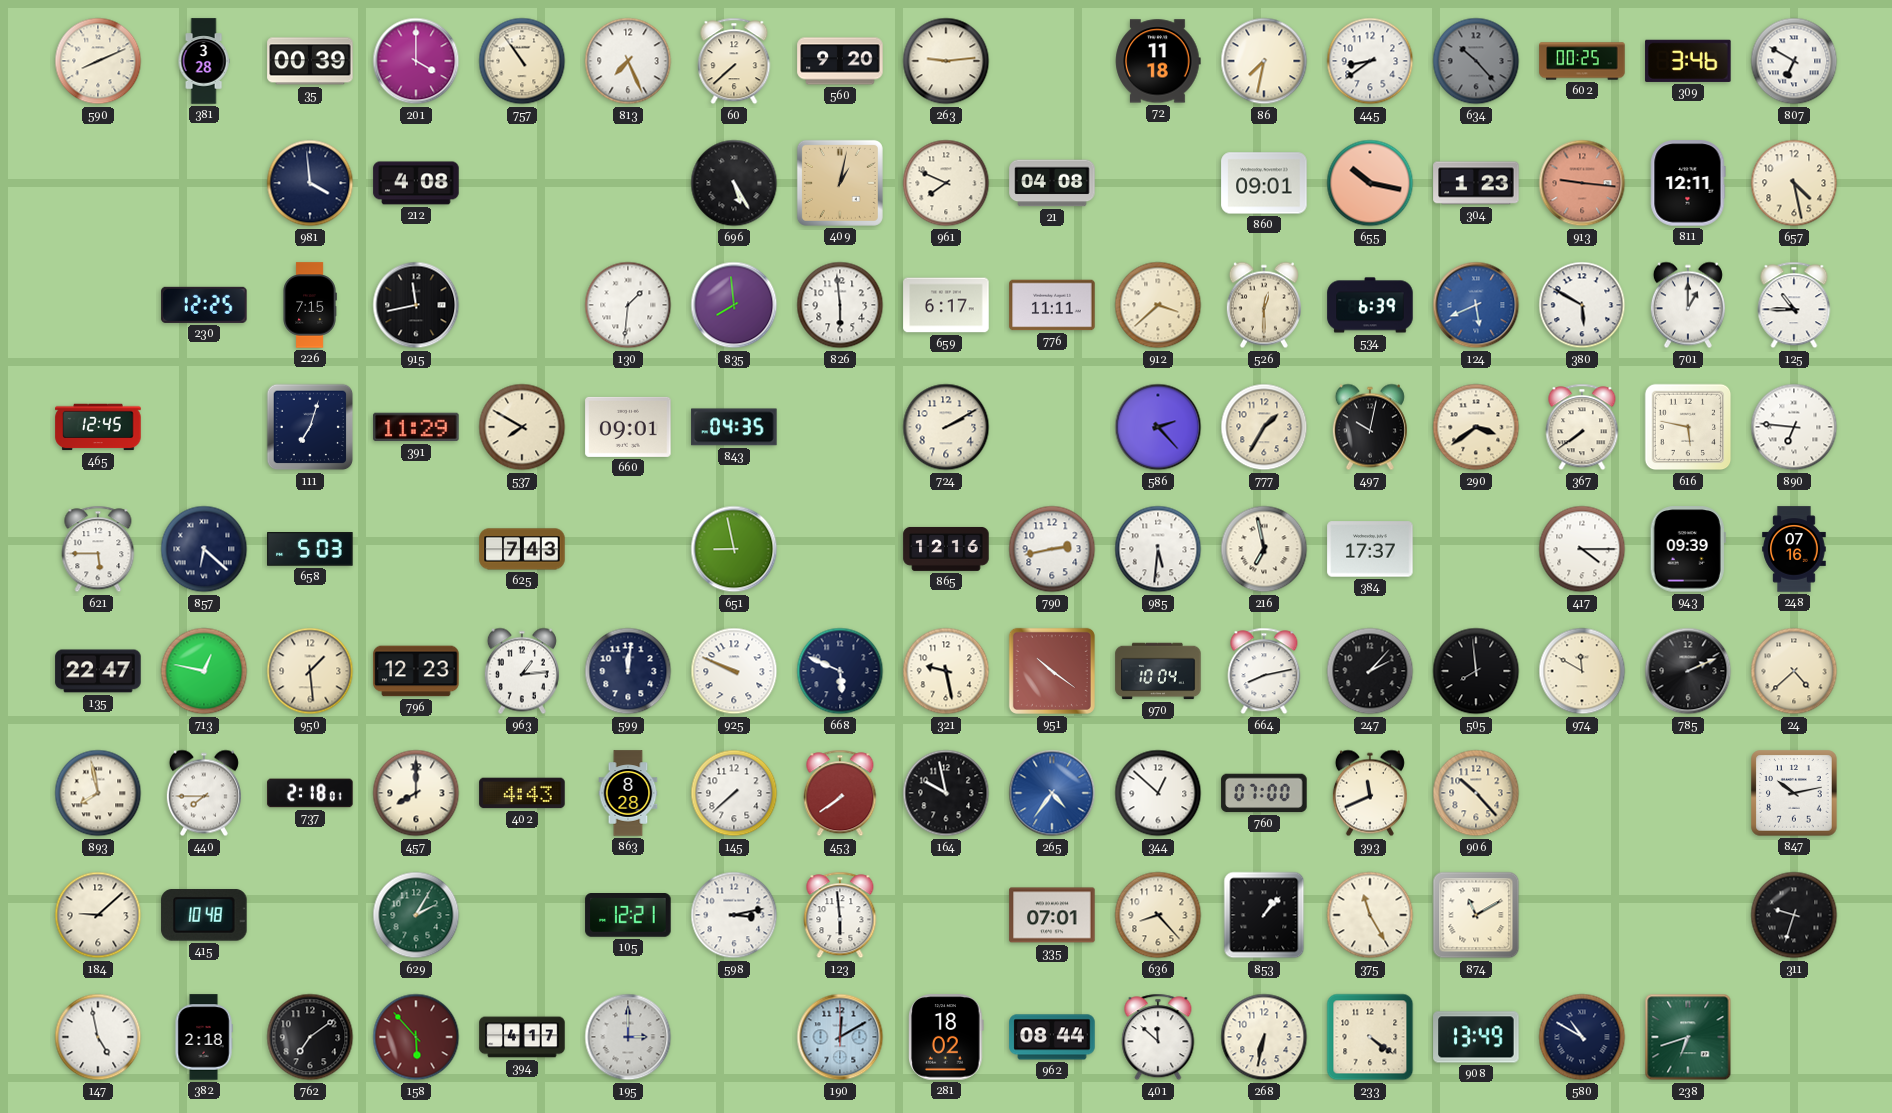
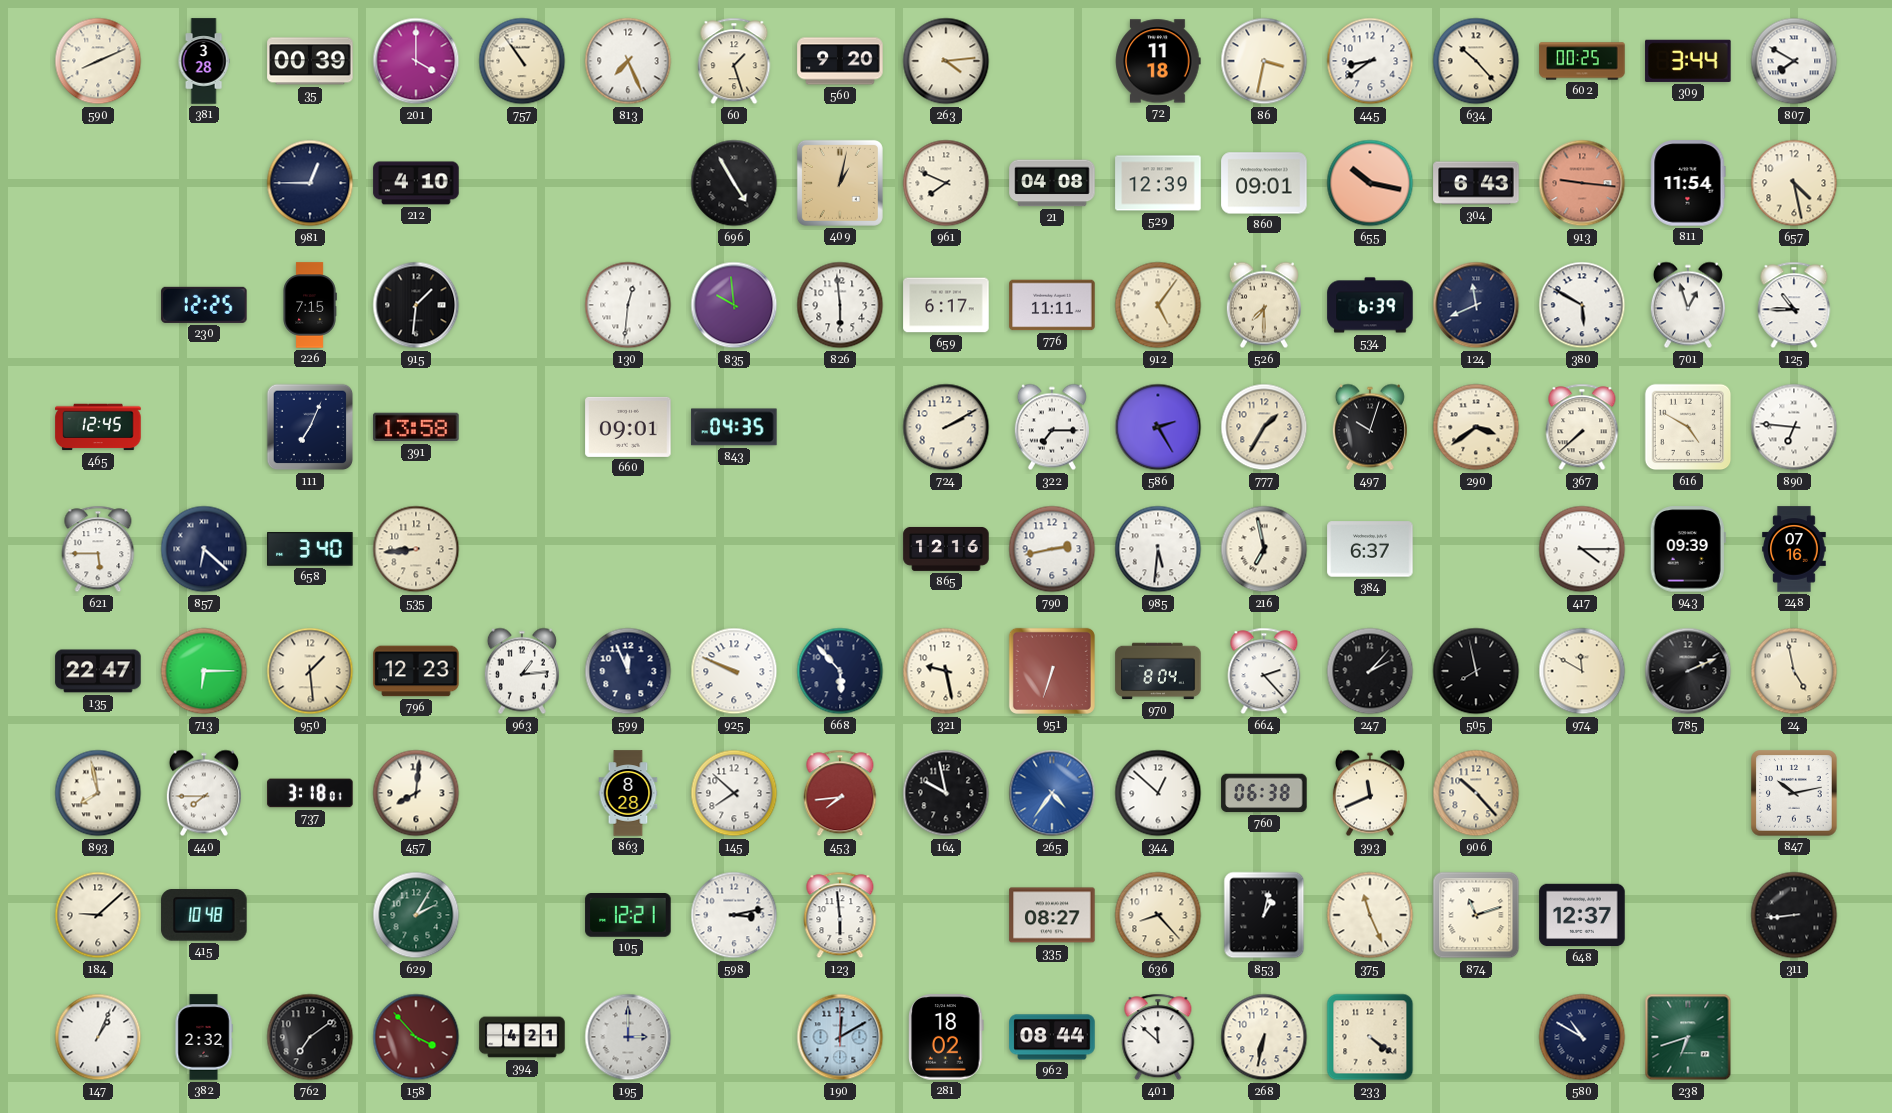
60: 7:38 -> 1:27
263: 9:14 -> 4:14
86: 7:32 -> 3:32
634 dial: grey -> cream
309: 3:46 -> 3:44
807: 6:50 -> 7:50
981: 3:59 -> 12:45
212: 4:08 -> 4:10
696: 5:25 -> 4:55
529: none -> 12:39
304: 1:23 -> 6:43
811: 12:11 -> 11:54
915: 11:43 -> 1:31
130: 1:31 -> 12:31
835: 7:59 -> 9:59
912: 3:38 -> 5:06
526: 12:30 -> 7:30
124: 5:41 -> 11:41
124 dial: blue -> navy
701: 1:00 -> 12:57
111: 7:03 -> 7:04
391: 11:29 -> 13:58
537: 7:50 -> none
322: none -> 7:15
586: 2:23 -> 2:25
497: 10:02 -> 10:03
367: 7:39 -> 7:38
616: 5:47 -> 4:50
658: 5:03 -> 3:40
535: none -> 8:44
625: 7:43 -> none
651: 8:58 -> none
384: 17:37 -> 6:37
713: 12:47 -> 6:15
599: 12:01 -> 11:56
668: 5:49 -> 5:53
951: 10:21 -> 6:33
970: 10:04 -> 8:04
664: 8:13 -> 2:23
505: 7:59 -> 7:58
24: 4:38 -> 4:58
737: 2:18 -> 3:18
457: 8:00 -> 8:01
402: 4:43 -> none
145: 7:38 -> 7:52
453: 7:39 -> 7:44
760: 07:00 -> 06:38
335: 07:01 -> 08:27
853: 1:07 -> 1:02
375: 11:25 -> 11:26
874: 11:10 -> 11:12
648: none -> 12:37
311: 9:33 -> 8:44
147: 4:58 -> 1:04
382: 2:18 -> 2:32
158: 5:53 -> 3:53
394: 4:17 -> 4:21
908: 13:49 -> none
